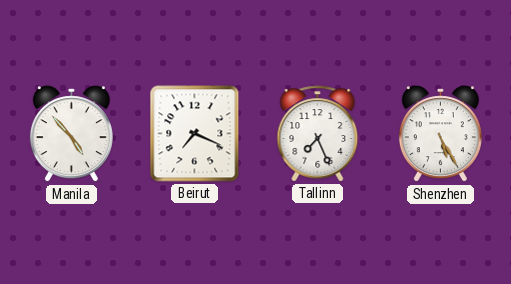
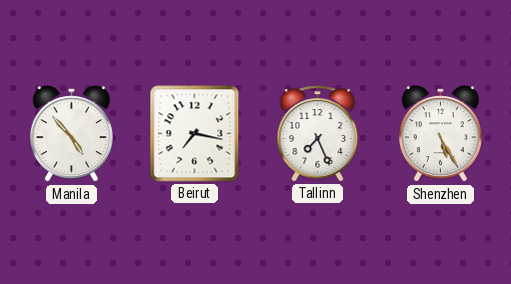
Beirut: 7:19 -> 7:17
